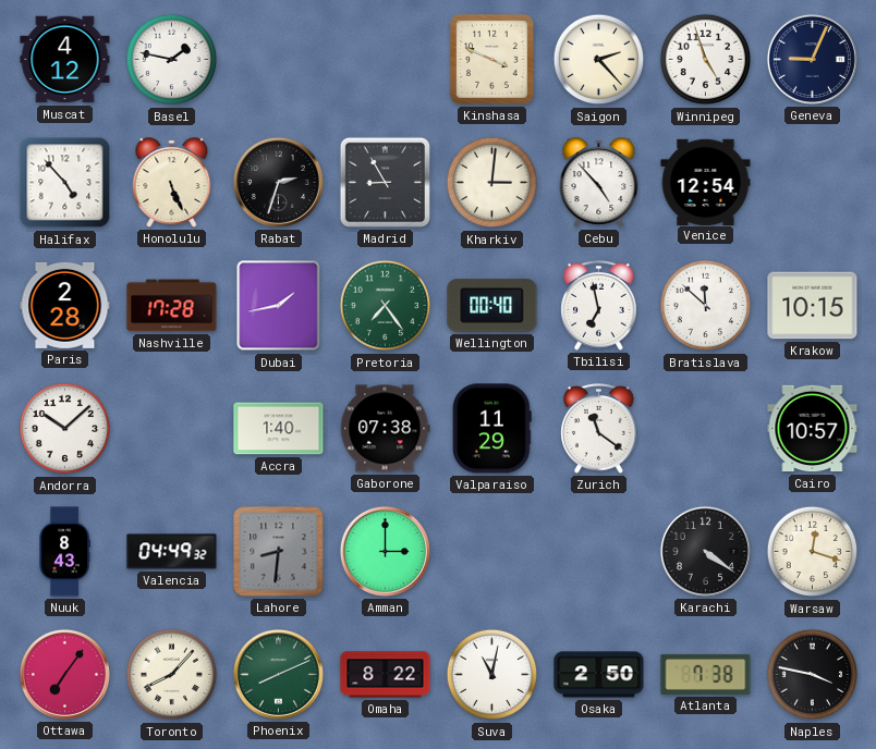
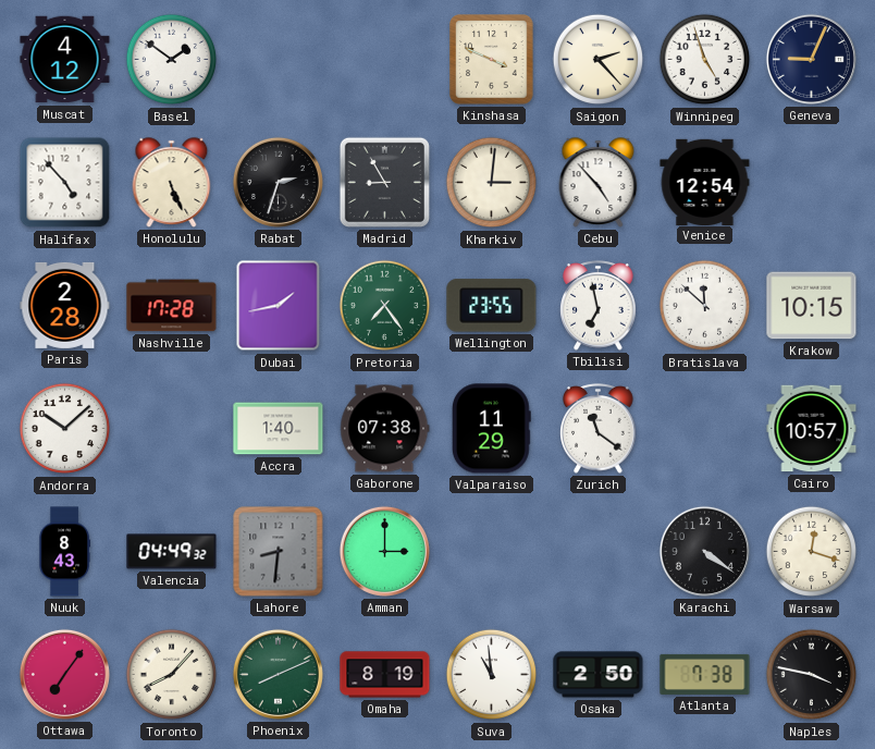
Basel: 1:47 -> 1:51
Wellington: 00:40 -> 23:55
Omaha: 8:22 -> 8:19
Suva: 11:02 -> 10:59
